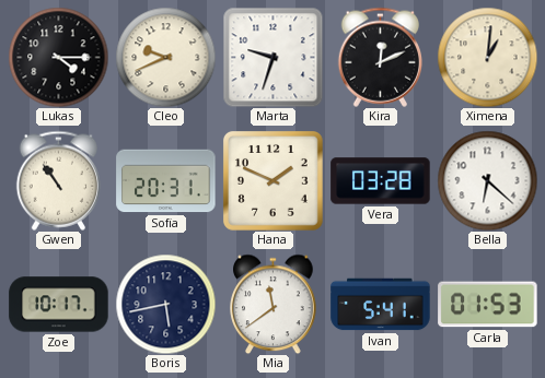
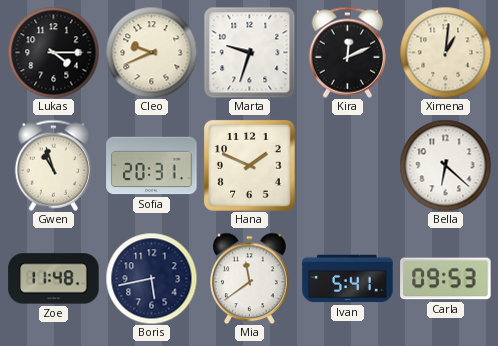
Gwen: 10:54 -> 10:57
Vera: 03:28 -> none
Zoe: 10:17 -> 11:48
Carla: 01:53 -> 09:53
